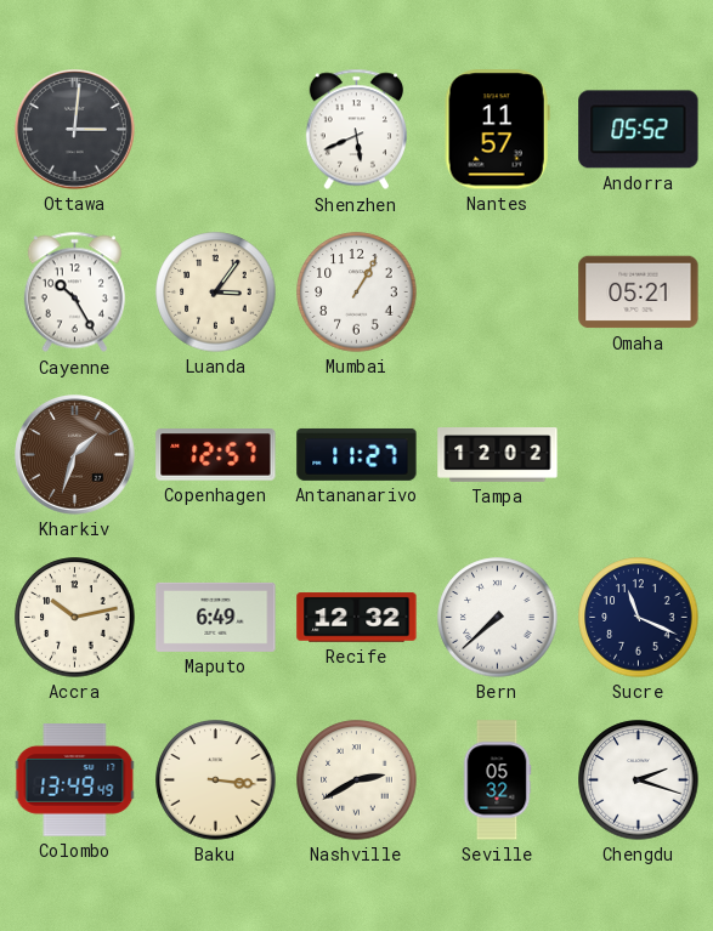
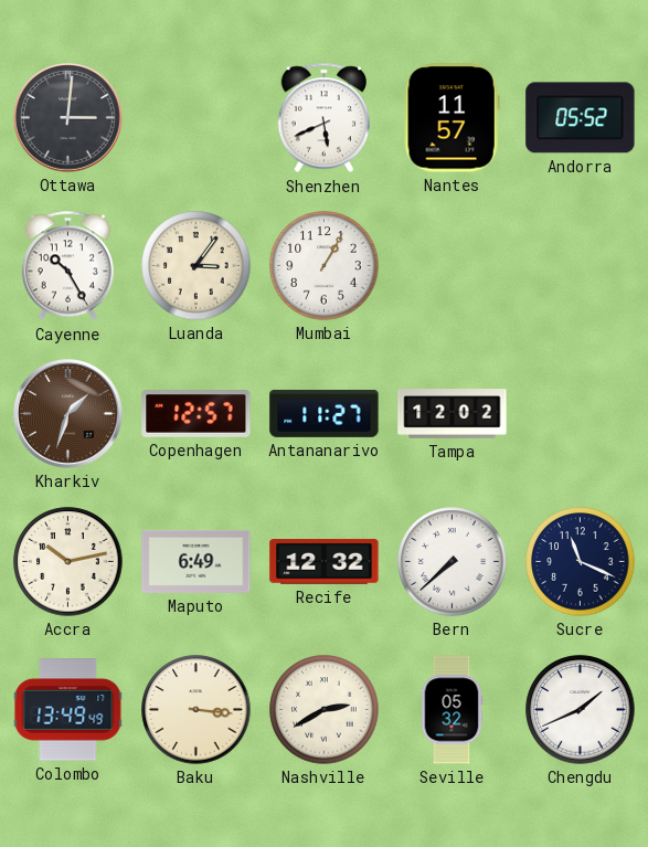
Omaha: 05:21 -> none
Chengdu: 2:18 -> 1:41
